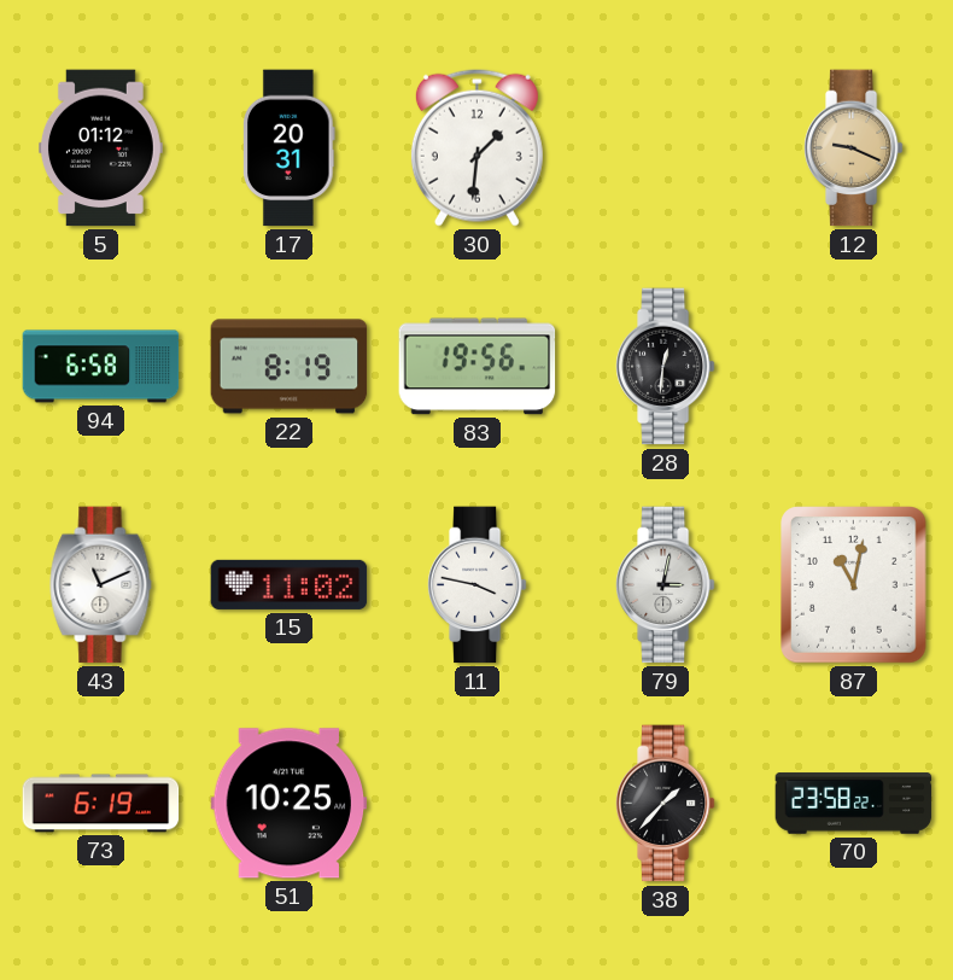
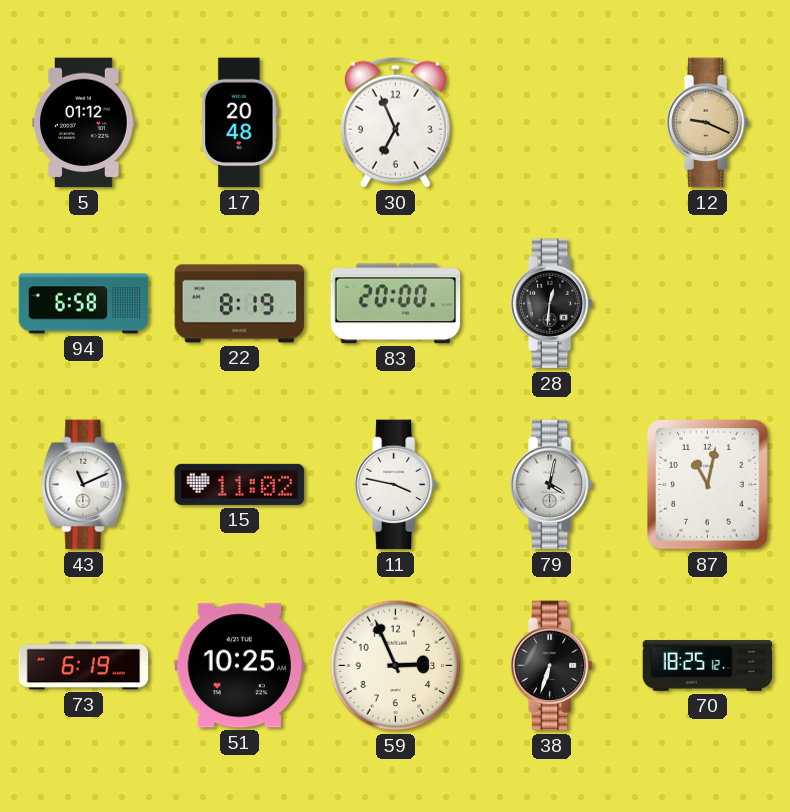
17: 20:31 -> 20:48
30: 1:31 -> 6:56
83: 19:56 -> 20:00
79: 3:02 -> 4:02
59: none -> 2:56
38: 1:37 -> 6:33
70: 23:58 -> 18:25
